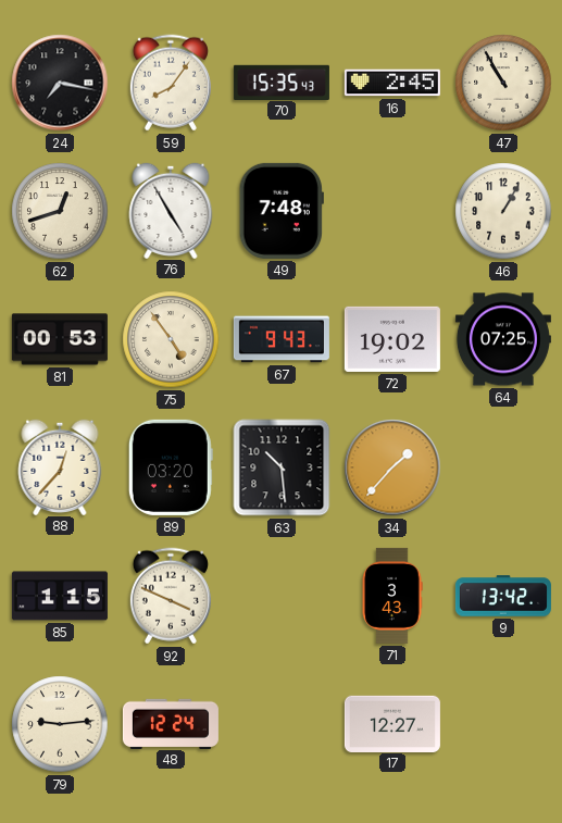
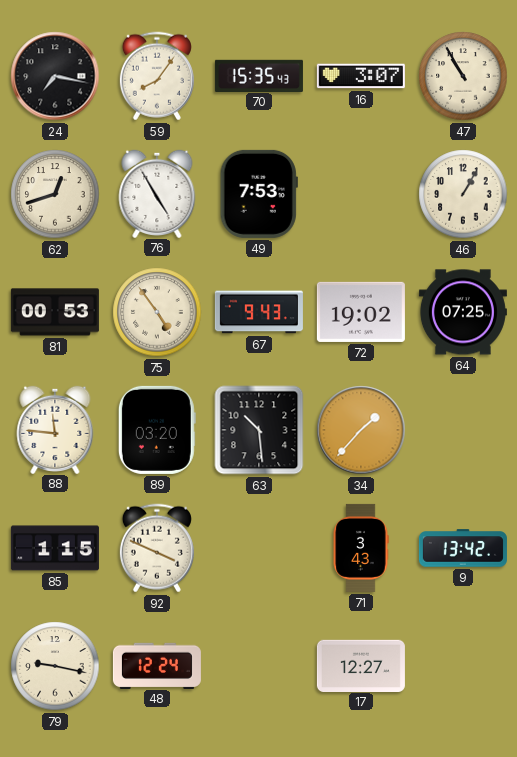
16: 2:45 -> 3:07
49: 7:48 -> 7:53
88: 12:37 -> 11:46
79: 9:14 -> 9:17
